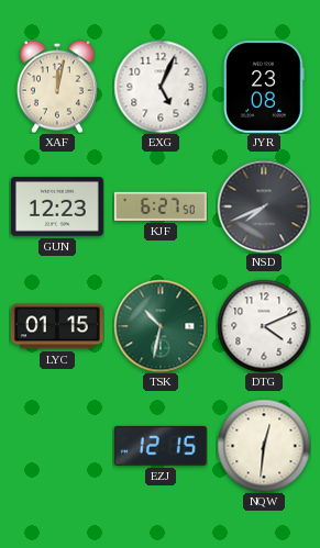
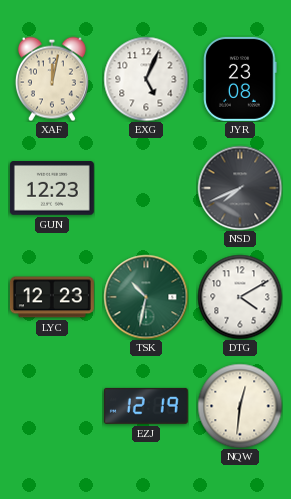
KJF: 6:27 -> none
LYC: 01:15 -> 12:23
DTG: 4:11 -> 4:10
EZJ: 12:15 -> 12:19
